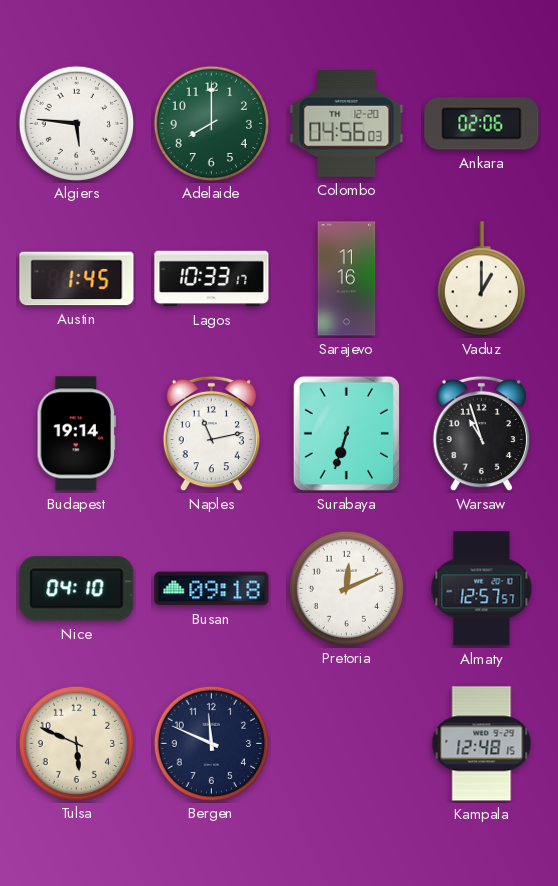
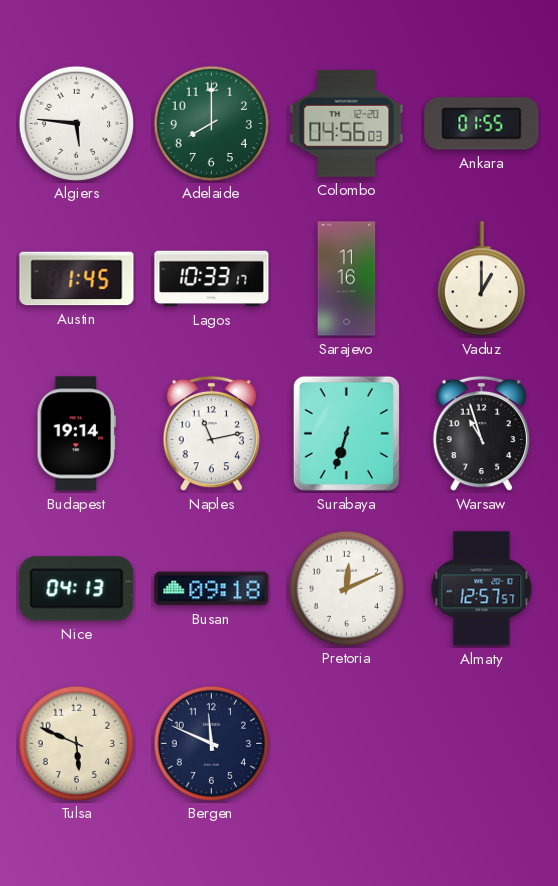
Ankara: 02:06 -> 01:55
Nice: 04:10 -> 04:13
Kampala: 12:48 -> none
